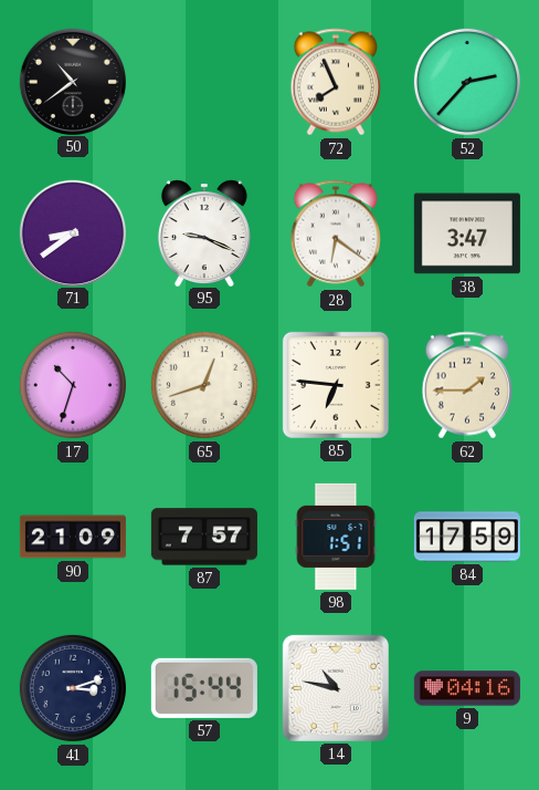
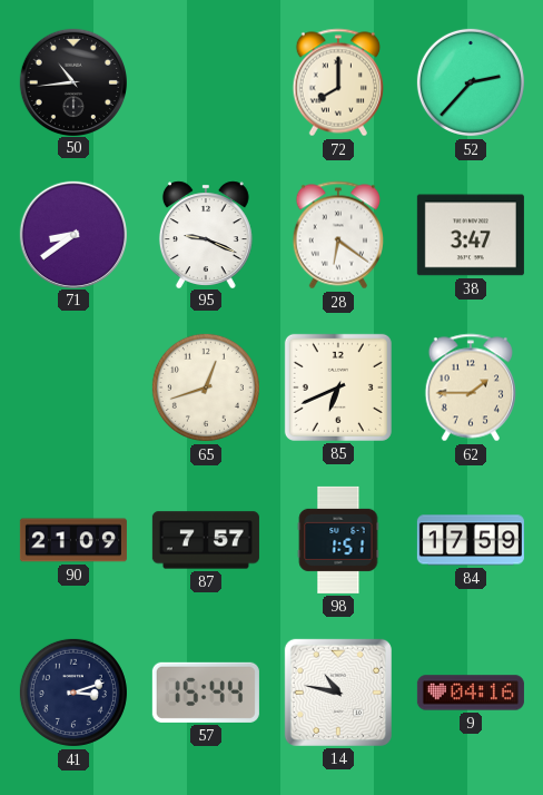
50: 10:39 -> 10:44
72: 7:56 -> 8:00
17: 10:33 -> none
85: 6:46 -> 6:41
